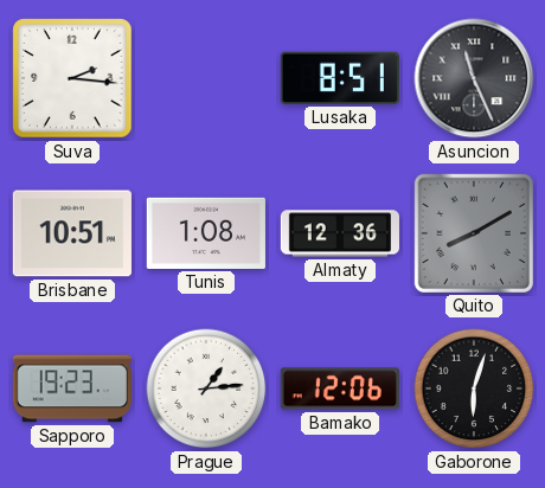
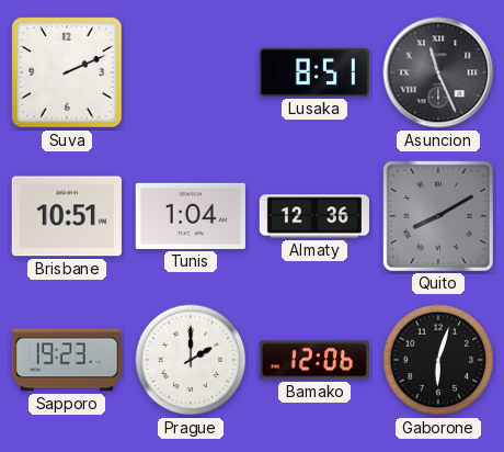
Suva: 2:16 -> 2:11
Tunis: 1:08 -> 1:04
Prague: 1:14 -> 2:00
